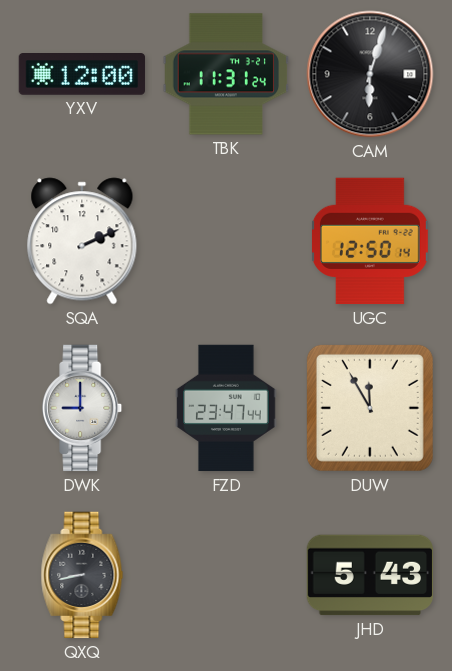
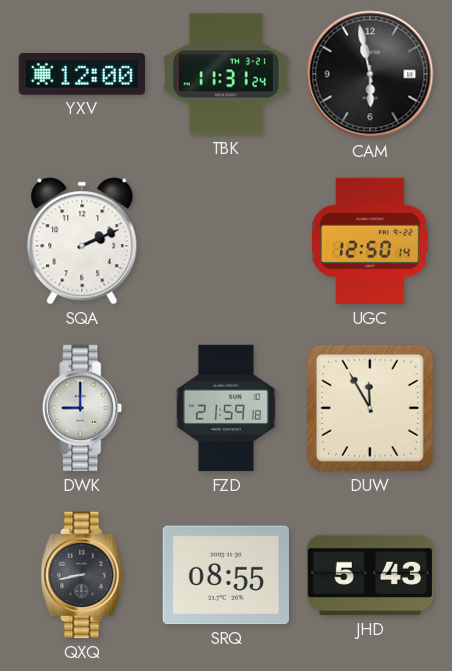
CAM: 6:03 -> 5:58
FZD: 23:47 -> 21:59
SRQ: none -> 08:55
